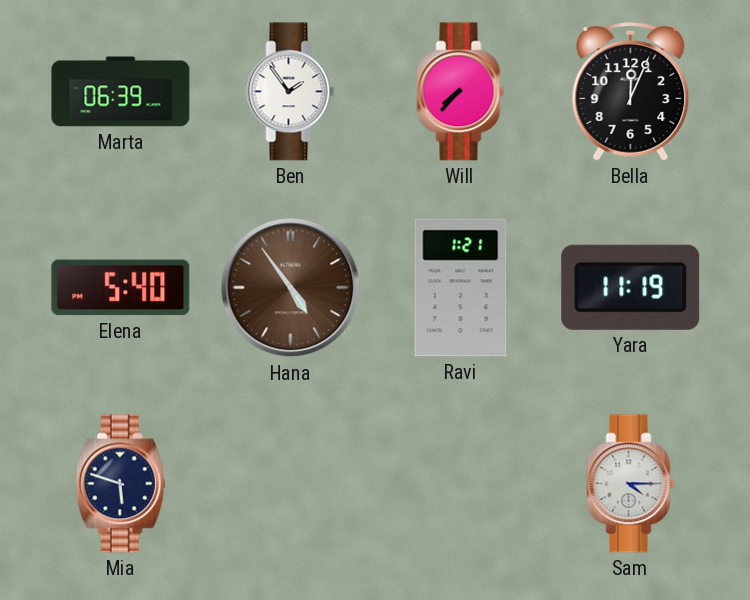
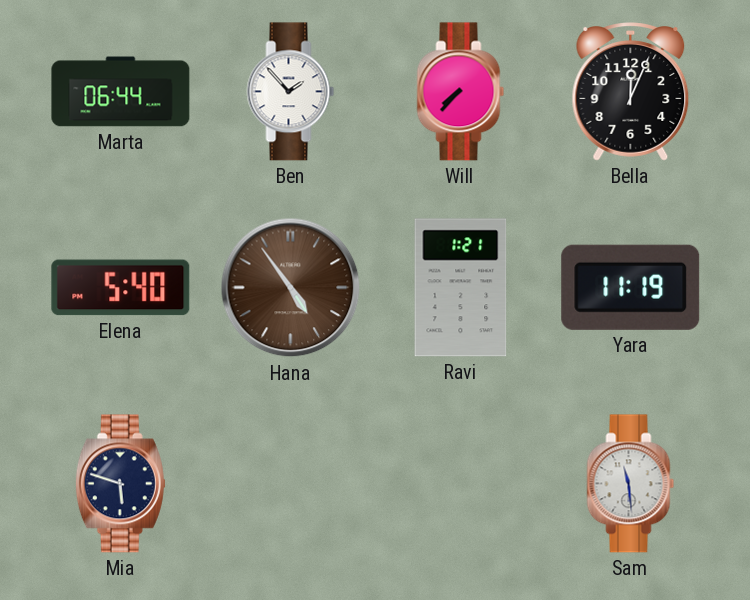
Marta: 06:39 -> 06:44
Ben: 1:54 -> 1:53
Sam: 4:15 -> 11:29
